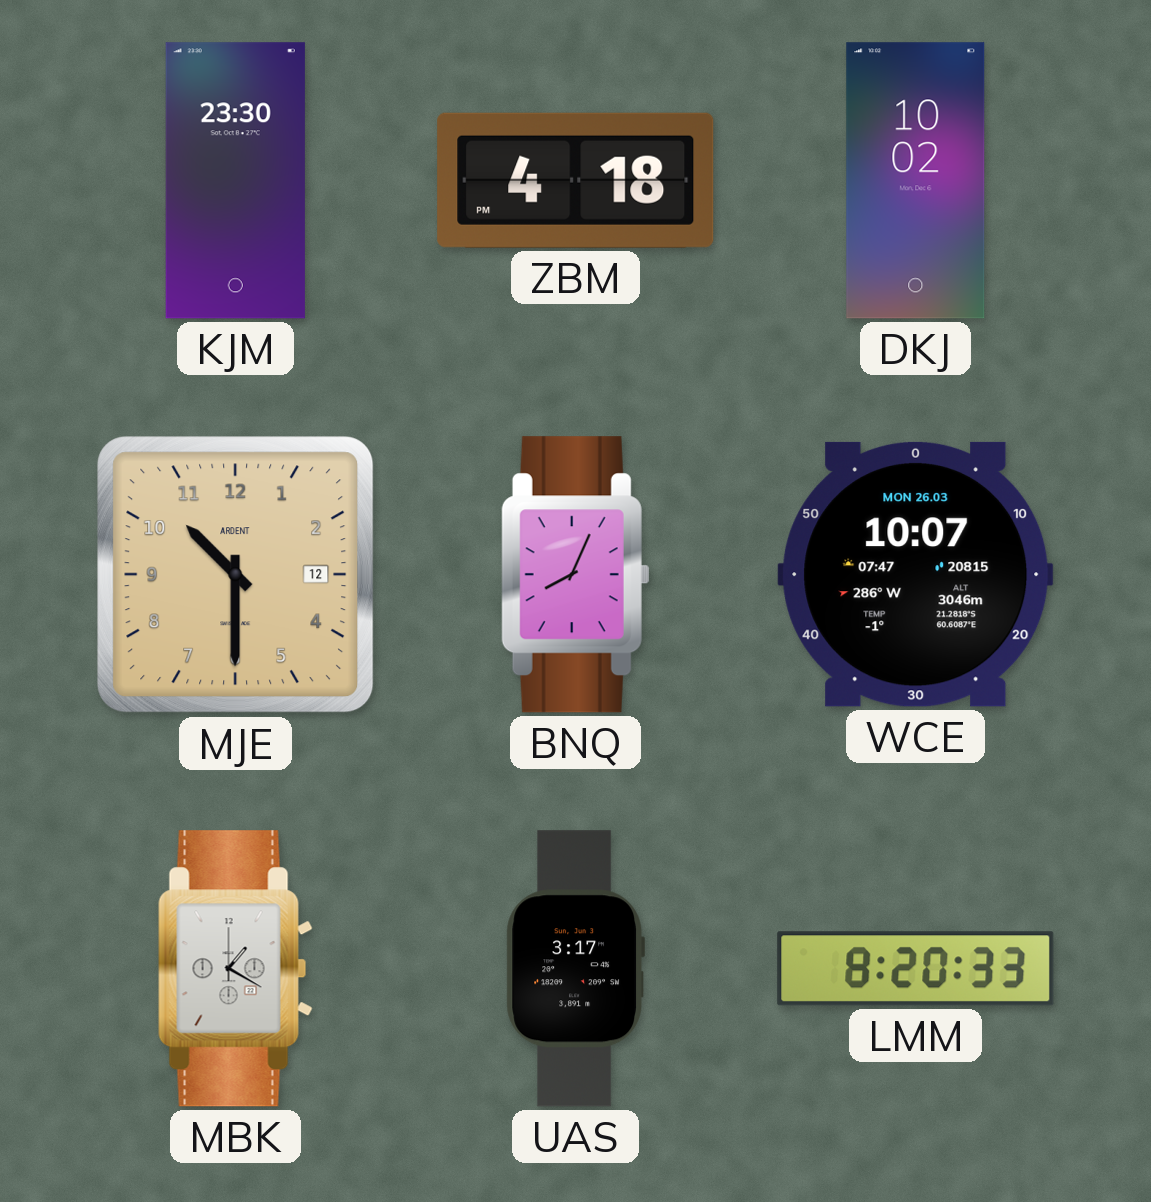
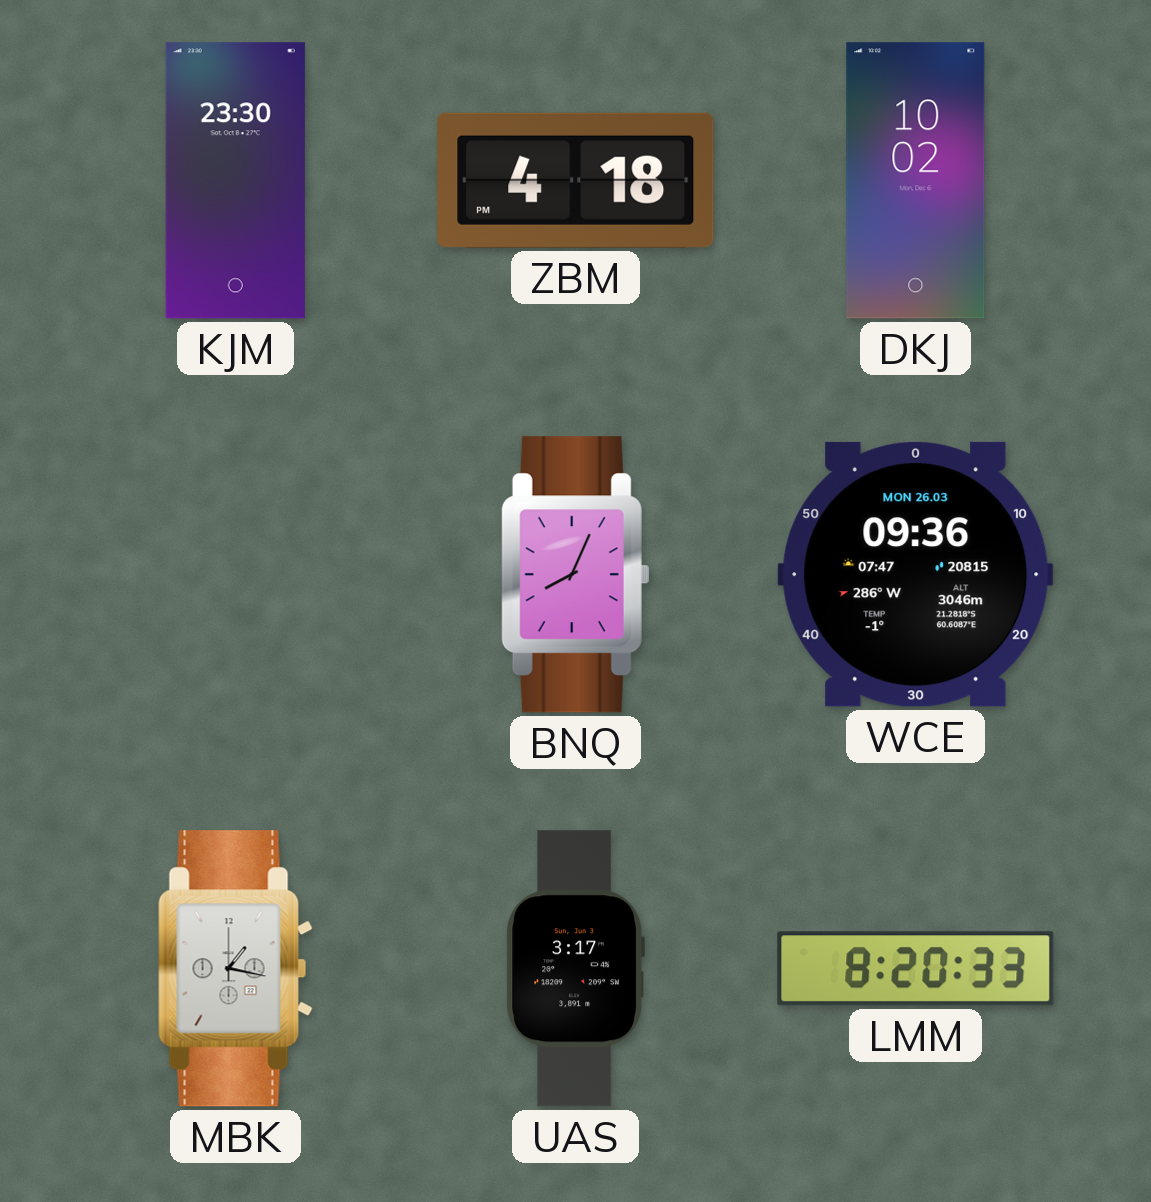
MJE: 10:30 -> none
WCE: 10:07 -> 09:36
MBK: 1:20 -> 1:17
